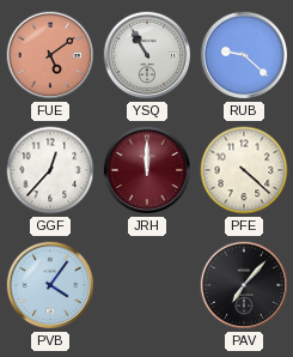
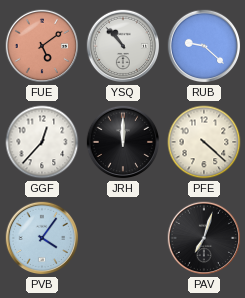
YSQ: 10:55 -> 10:53
JRH dial: burgundy -> black
PAV: 7:07 -> 7:03
